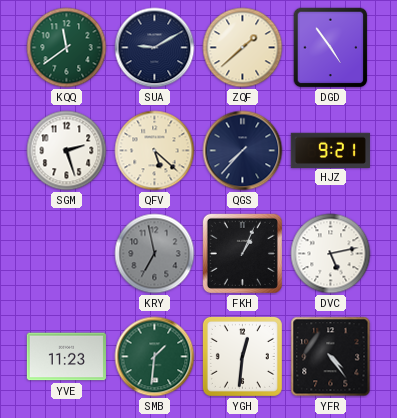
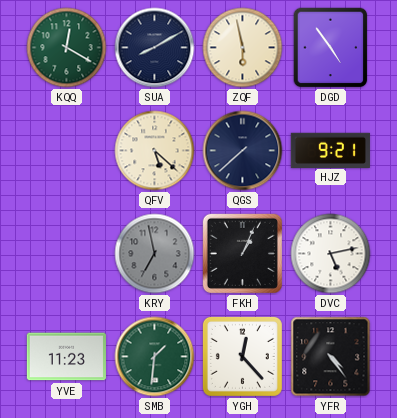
KQQ: 11:39 -> 12:20
SUA: 9:10 -> 8:10
ZQF: 1:38 -> 5:58
SGM: 2:27 -> none
QGS: 7:37 -> 7:38
YGH: 12:31 -> 12:23
